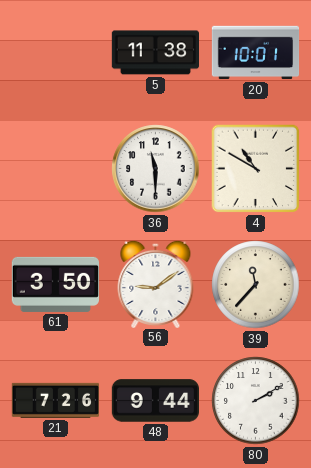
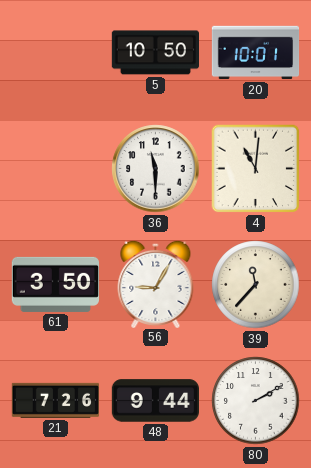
5: 11:38 -> 10:50
4: 10:50 -> 11:01
56: 9:09 -> 9:05
